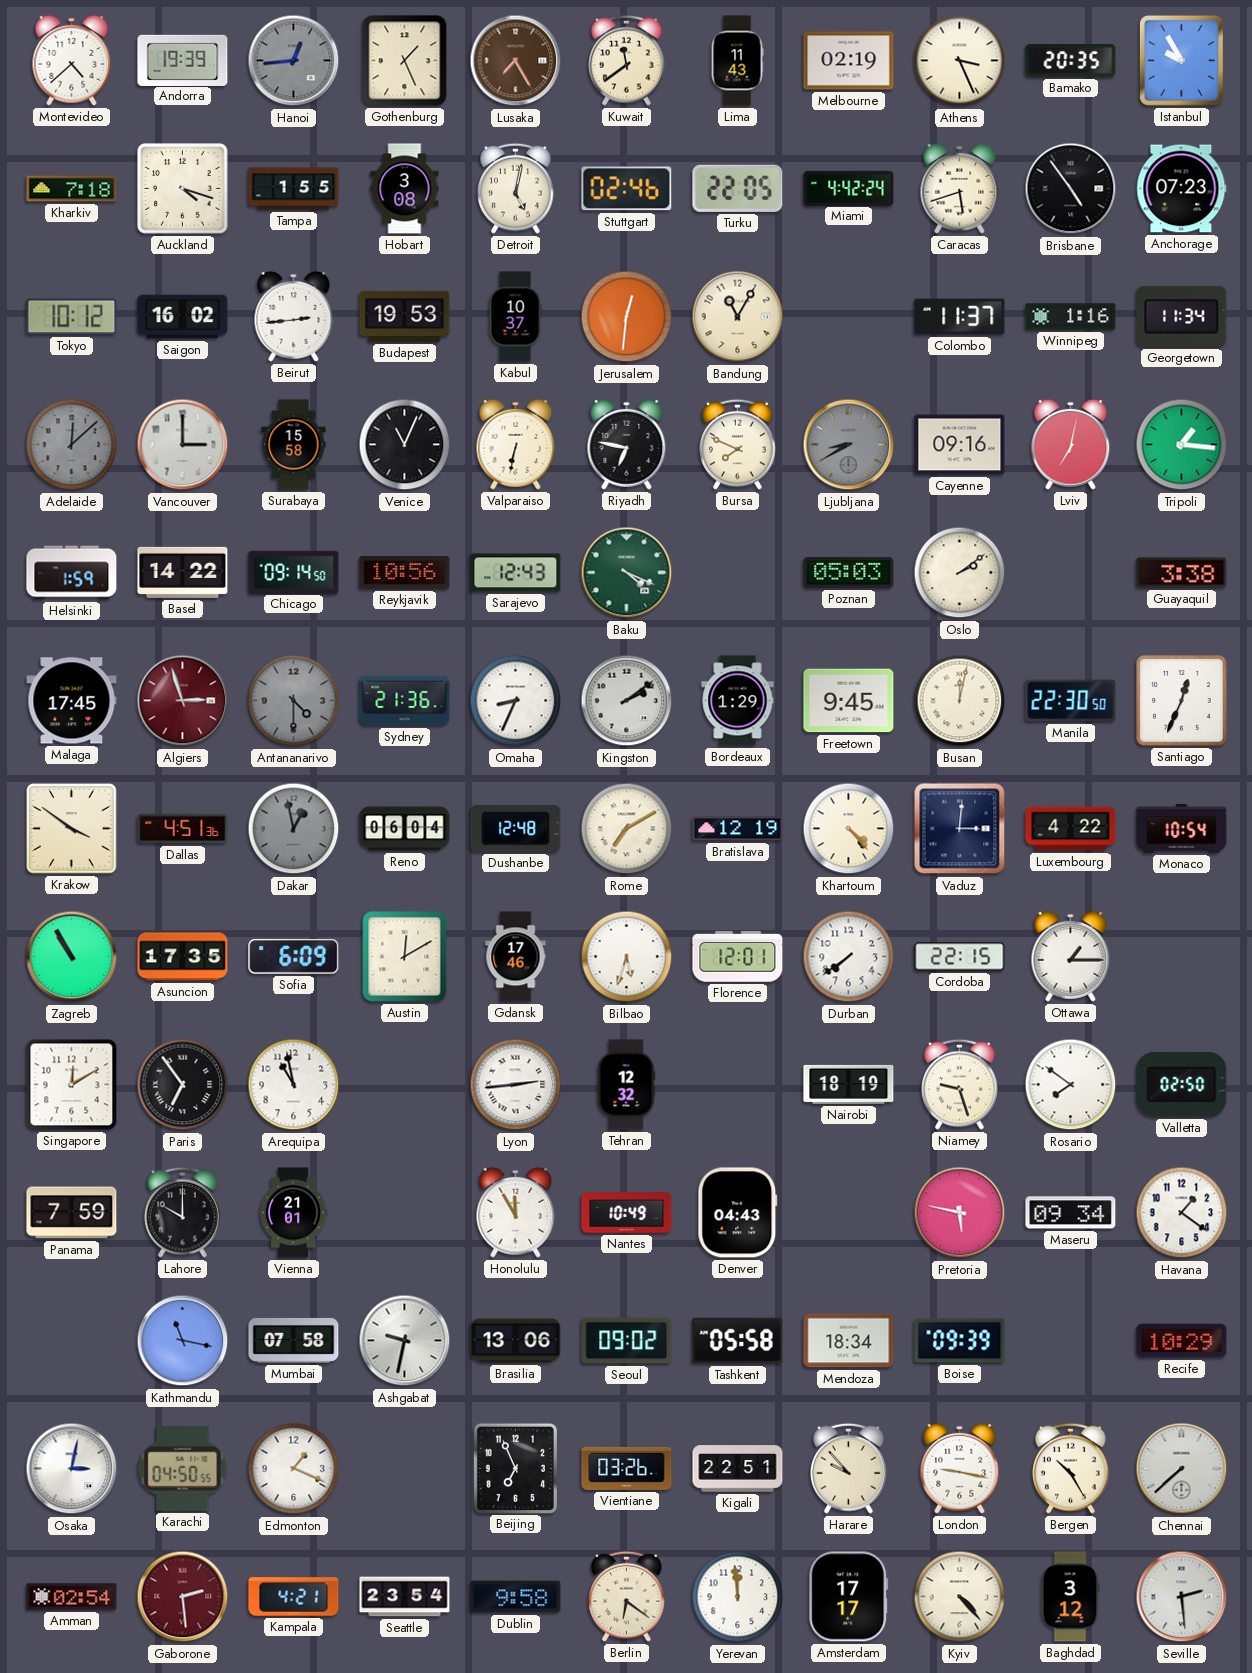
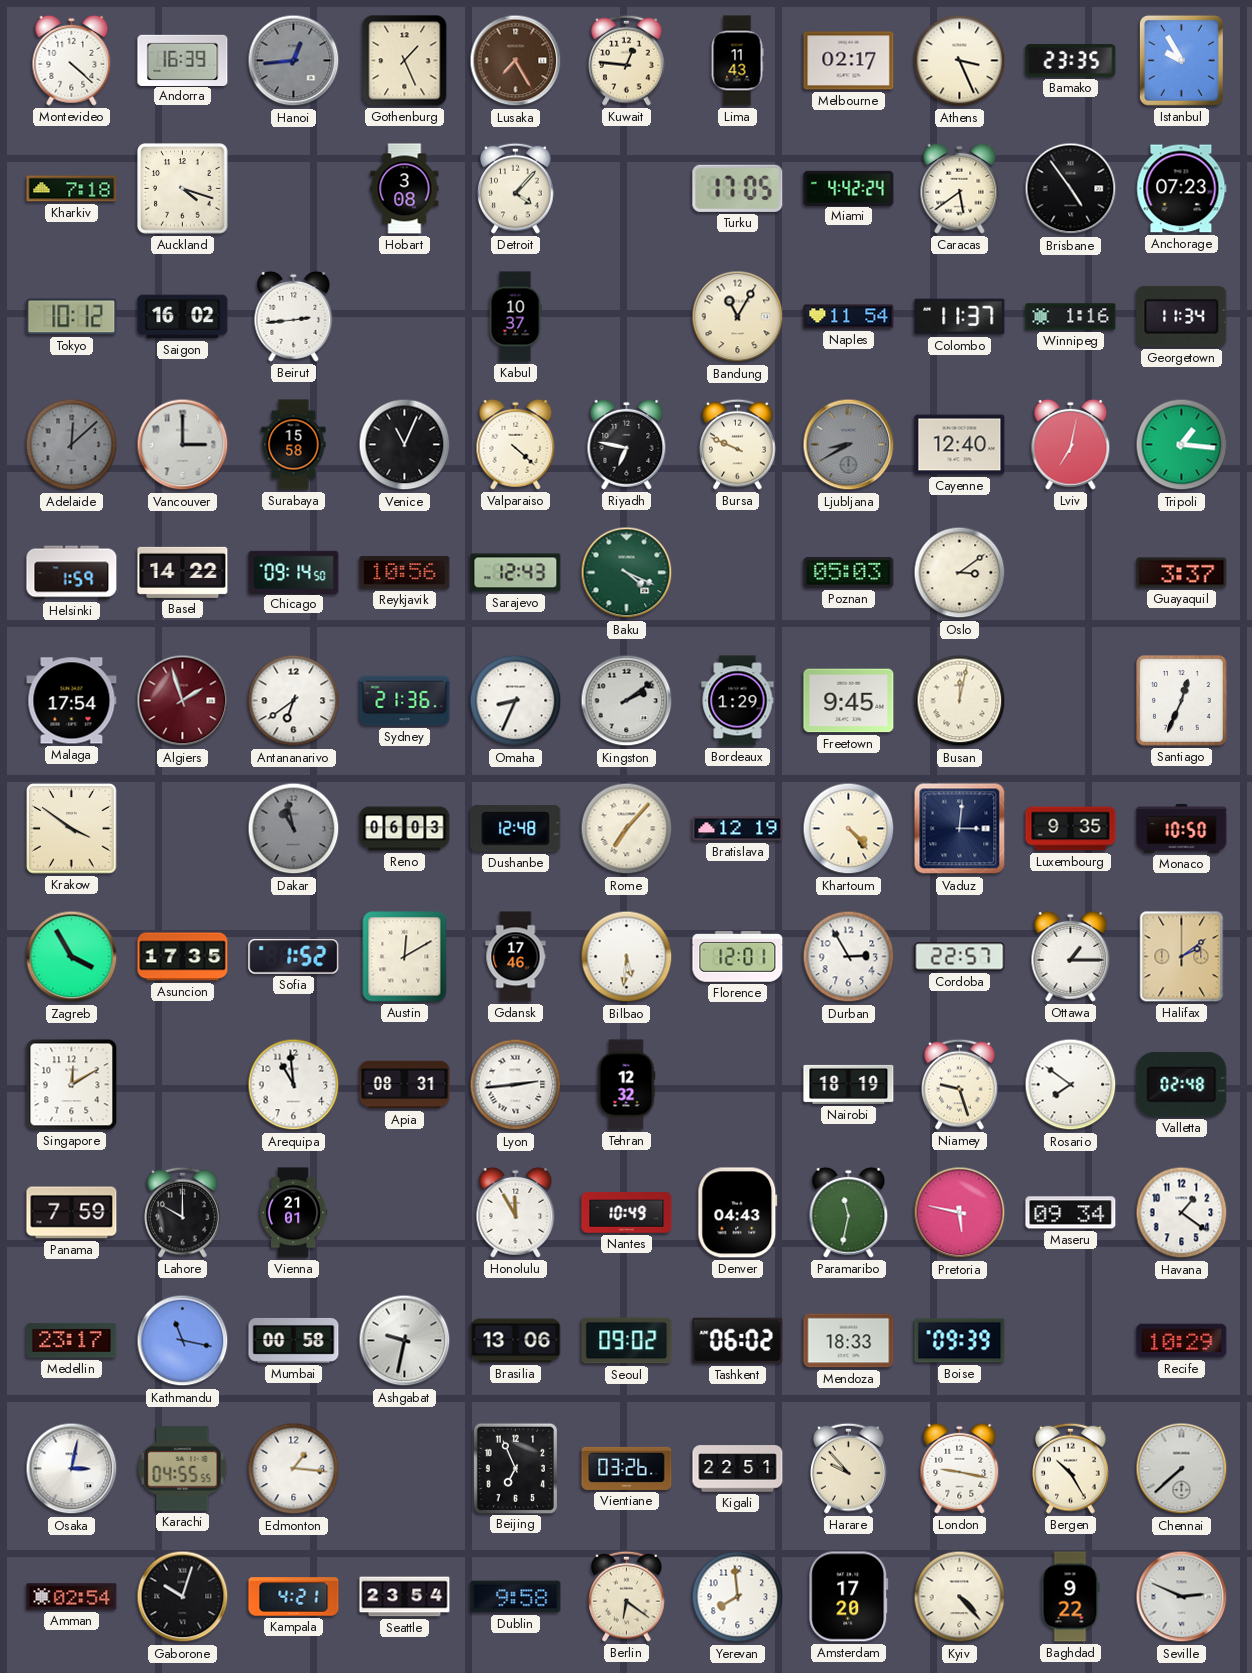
Montevideo: 4:38 -> 4:22
Andorra: 19:39 -> 16:39
Kuwait: 11:39 -> 12:46
Melbourne: 02:19 -> 02:17
Bamako: 20:35 -> 23:35
Tampa: 1:55 -> none
Detroit: 5:02 -> 4:07
Stuttgart: 02:46 -> none
Turku: 22:05 -> 17:05
Caracas: 5:42 -> 5:39
Budapest: 19:53 -> none
Jerusalem: 12:31 -> none
Naples: none -> 11:54
Valparaiso: 6:32 -> 4:22
Bursa: 7:49 -> 9:49
Cayenne: 09:16 -> 12:40
Oslo: 2:09 -> 3:09
Guayaquil: 3:38 -> 3:37
Malaga: 17:45 -> 17:54
Algiers: 2:57 -> 1:57
Antananarivo: 4:30 -> 6:39
Antananarivo dial: grey -> white
Manila: 22:30 -> none
Dallas: 4:51 -> none
Dakar: 12:58 -> 10:58
Reno: 06:04 -> 06:03
Rome: 7:10 -> 7:07
Luxembourg: 4:22 -> 9:35
Monaco: 10:54 -> 10:50
Zagreb: 10:55 -> 3:55
Sofia: 6:09 -> 1:52
Bilbao: 5:33 -> 5:31
Durban: 7:39 -> 2:55
Cordoba: 22:15 -> 22:57
Halifax: none -> 2:09
Paris: 6:54 -> none
Arequipa: 10:58 -> 10:59
Apia: none -> 08:31
Valletta: 02:50 -> 02:48
Paramaribo: none -> 11:32
Medellin: none -> 23:17
Mumbai: 07:58 -> 00:58
Tashkent: 05:58 -> 06:02
Mendoza: 18:34 -> 18:33
Karachi: 04:50 -> 04:55
Edmonton: 1:19 -> 1:16
Gaborone: 2:29 -> 10:03
Gaborone dial: burgundy -> black
Yerevan: 11:59 -> 7:59
Amsterdam: 17:17 -> 17:20
Baghdad: 3:12 -> 9:22
Seville: 2:29 -> 2:49
